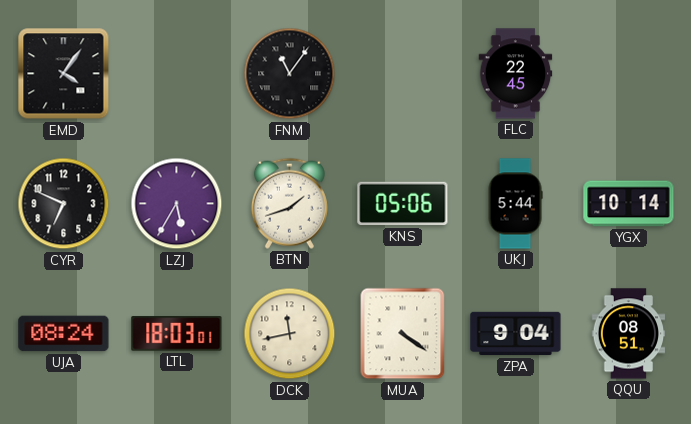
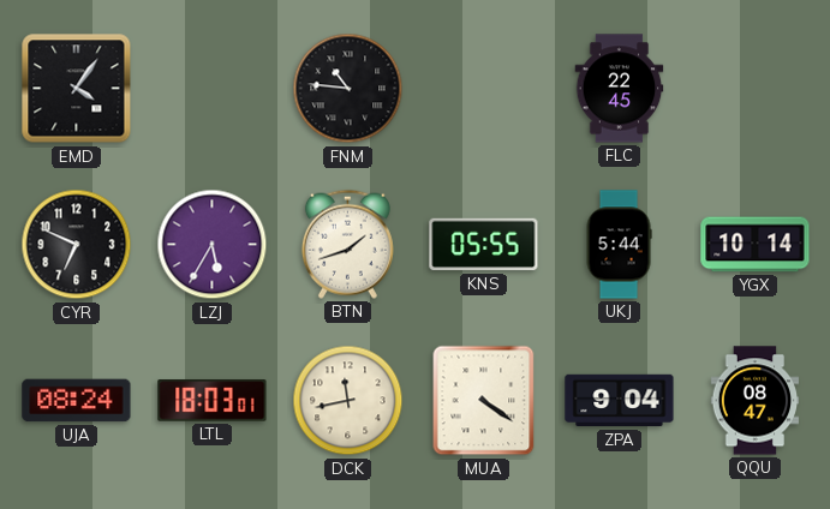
FNM: 11:06 -> 10:46
KNS: 05:06 -> 05:55
QQU: 08:51 -> 08:47
